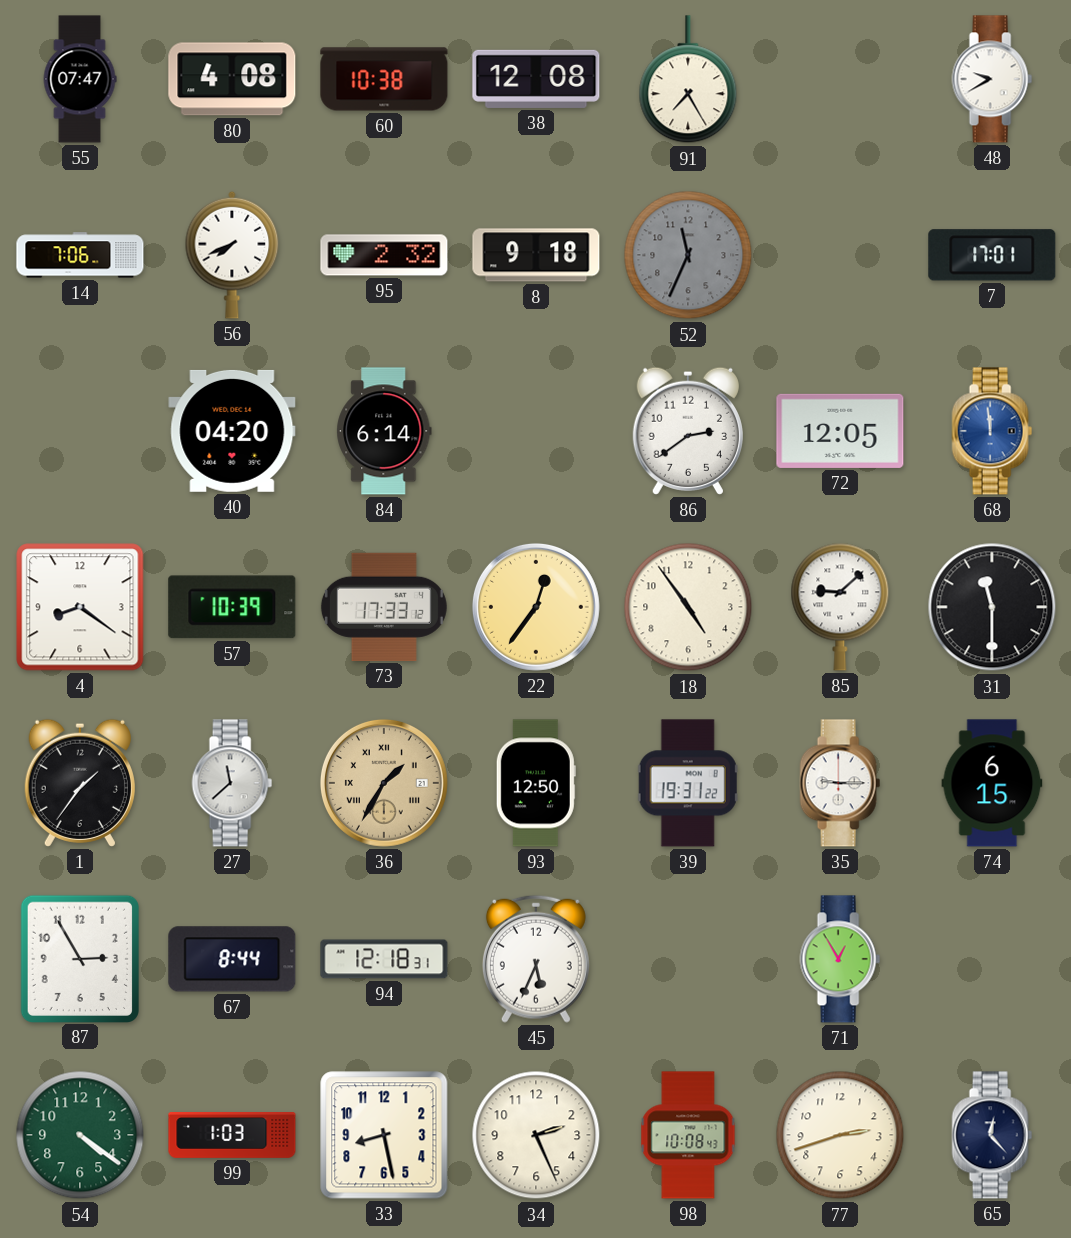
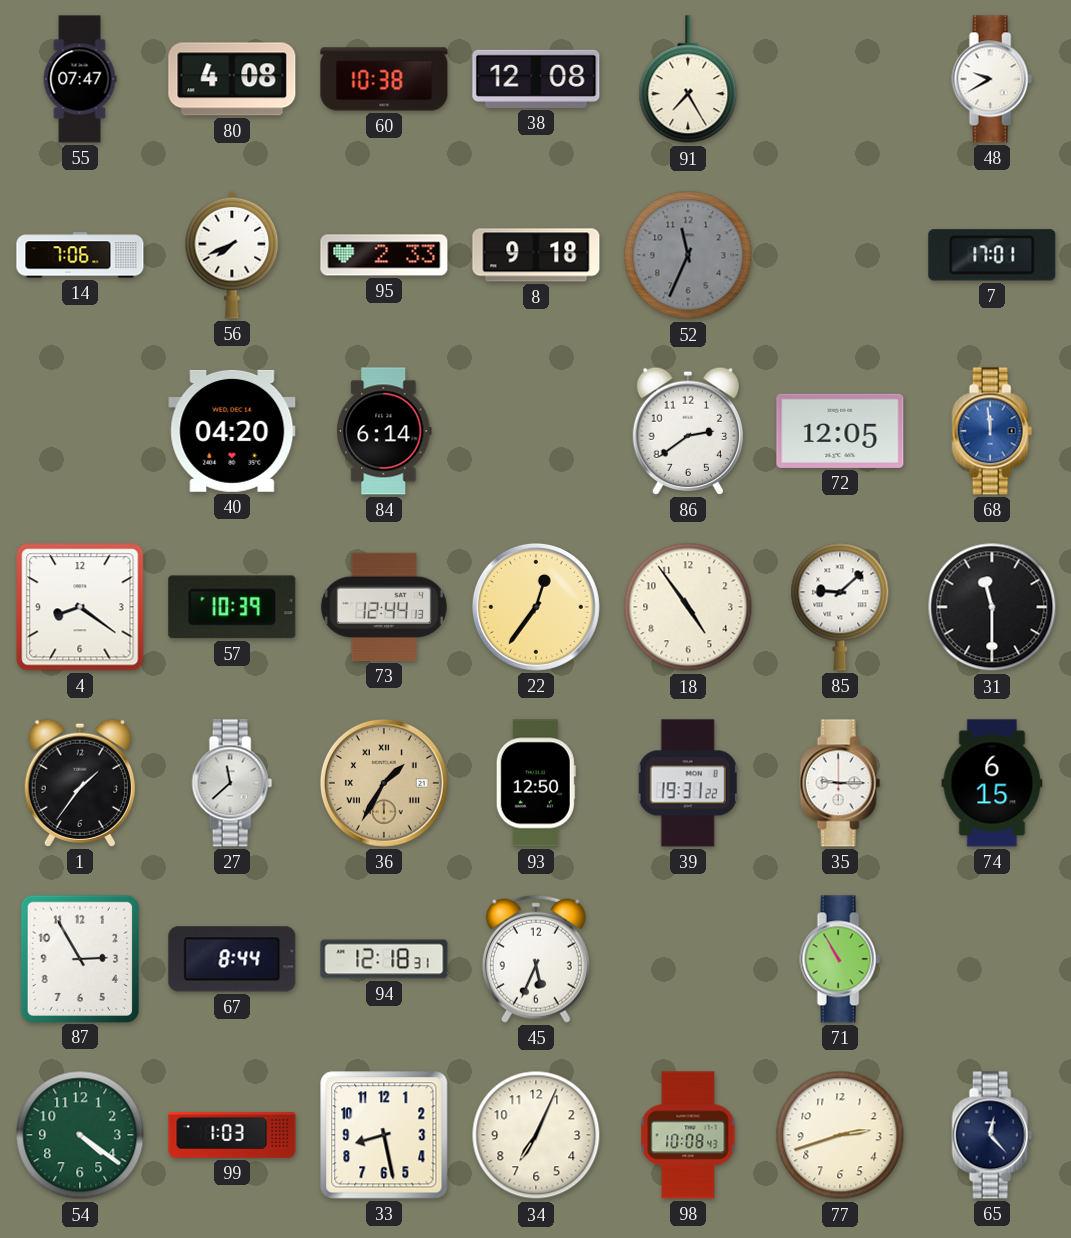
95: 2:32 -> 2:33
73: 17:33 -> 12:44
71: 12:55 -> 10:55
34: 2:26 -> 7:04
